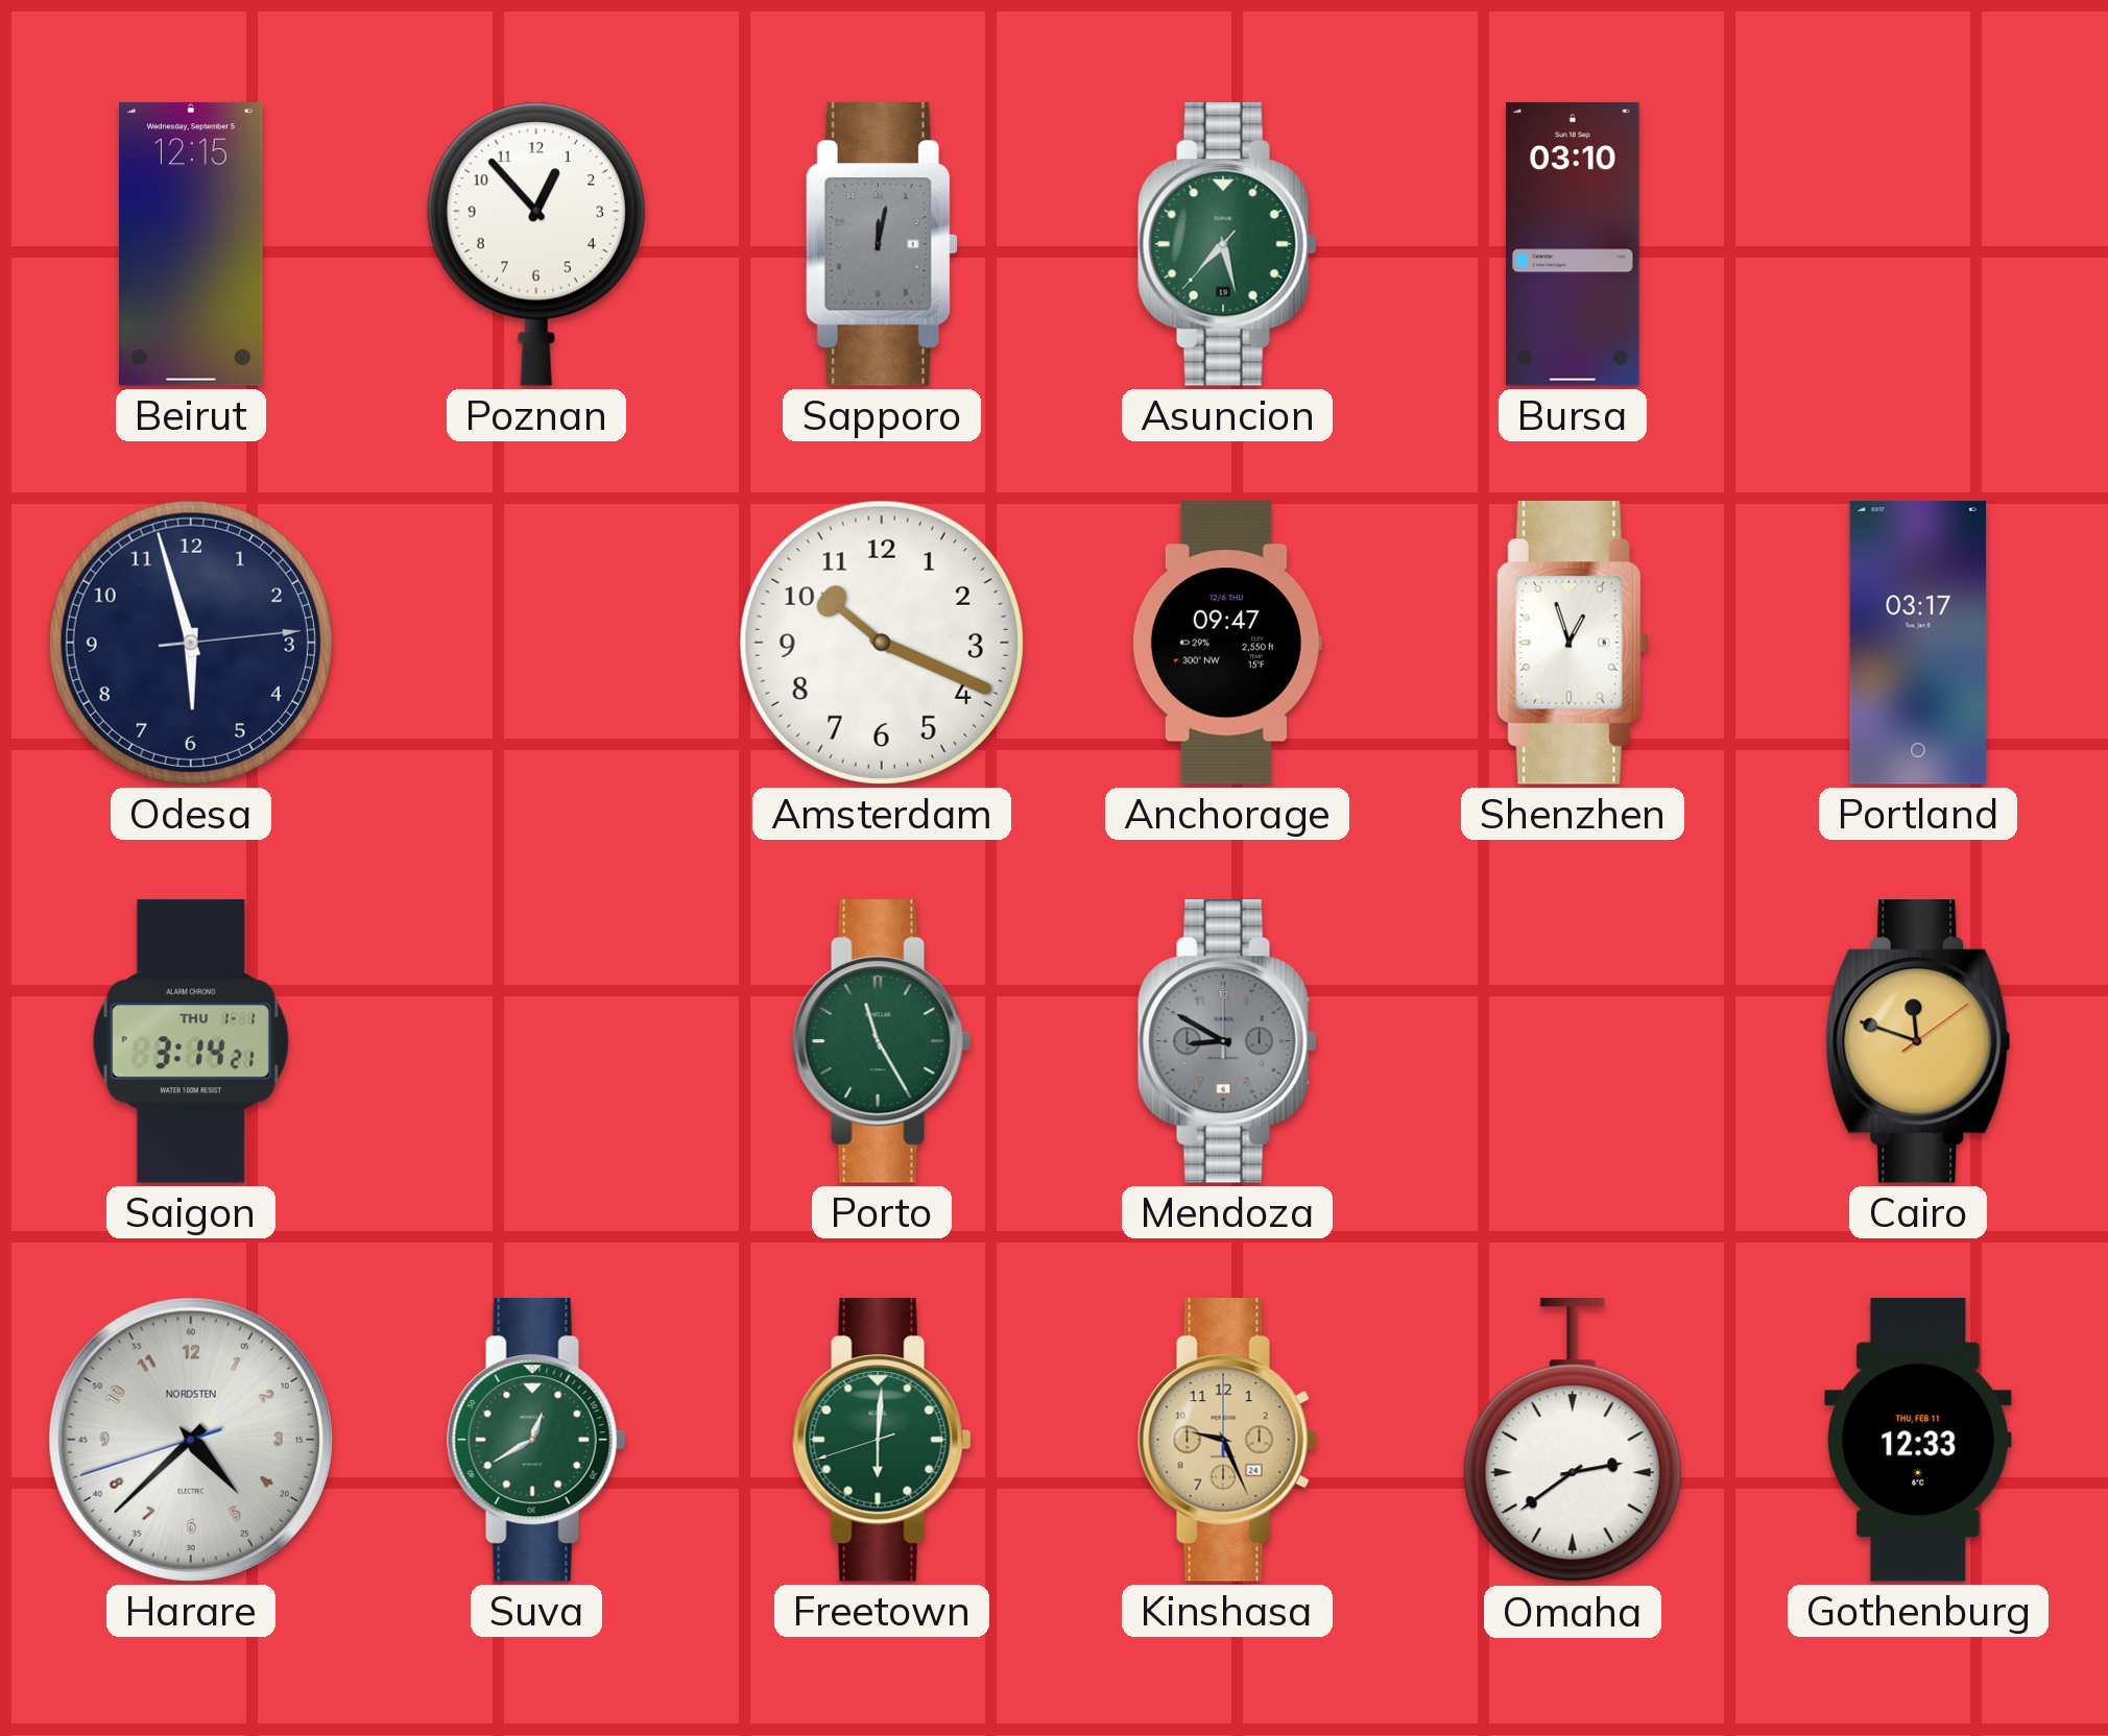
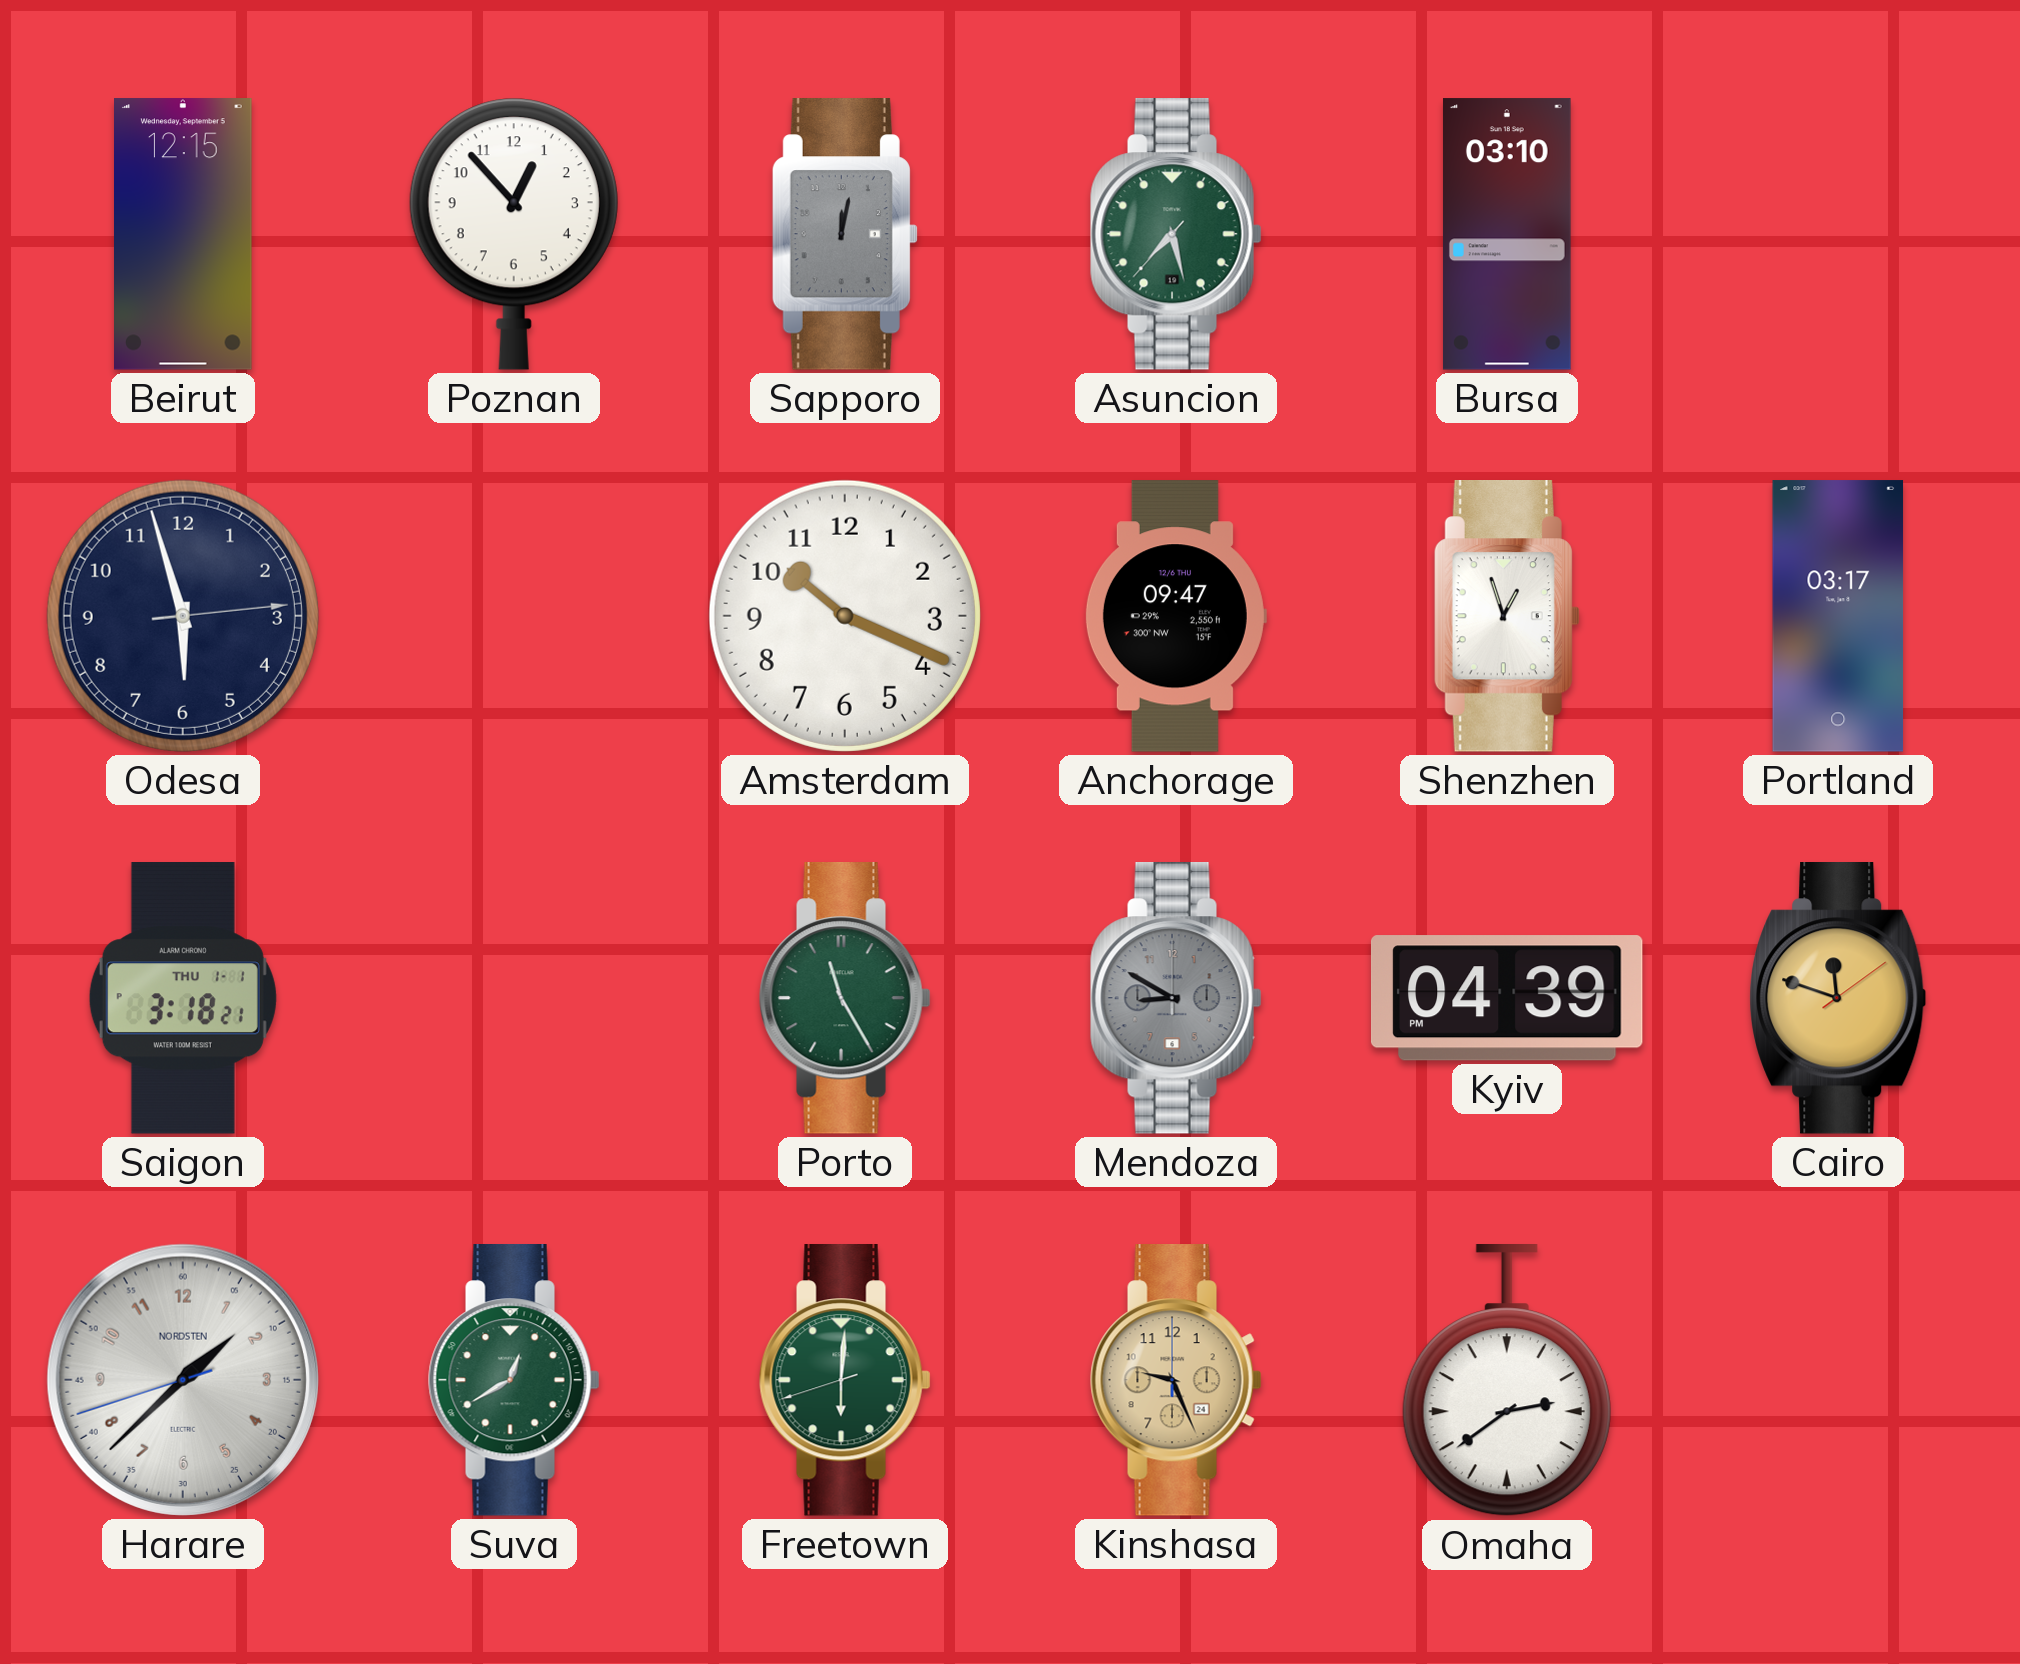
Saigon: 3:14 -> 3:18
Kyiv: none -> 04:39
Harare: 4:37 -> 1:37
Gothenburg: 12:33 -> none
